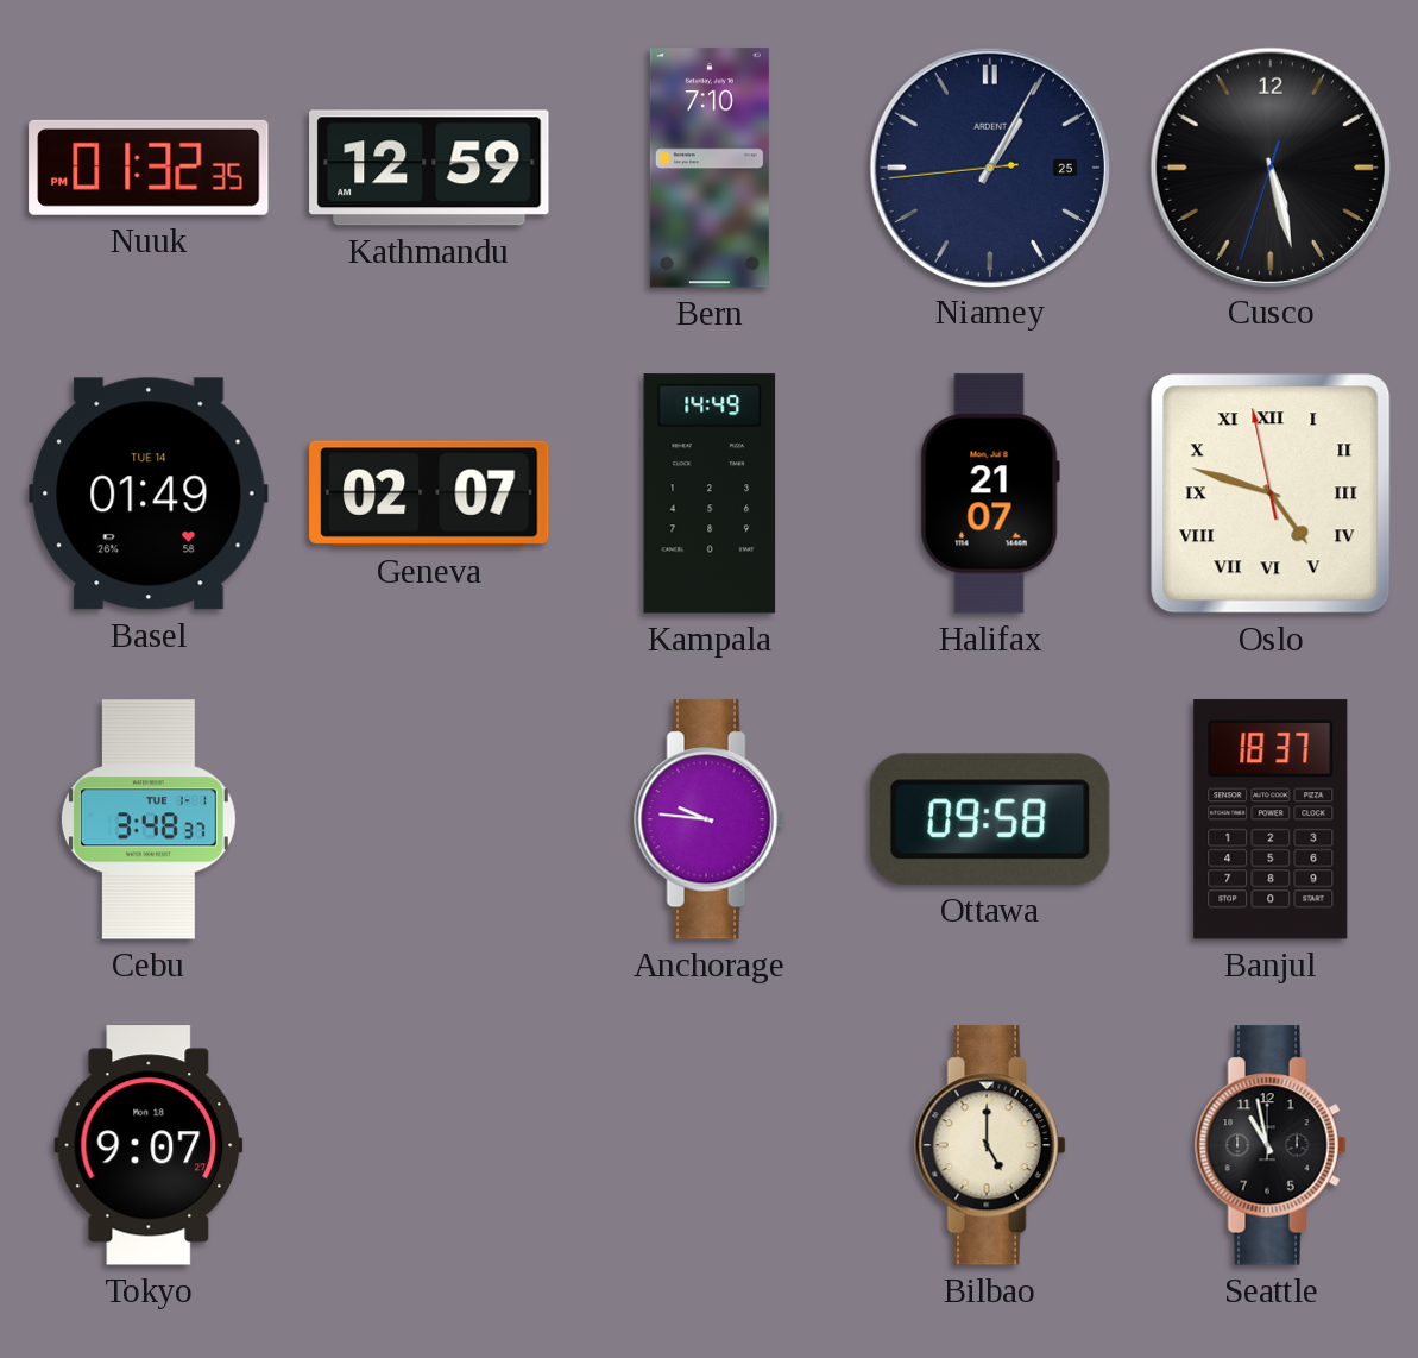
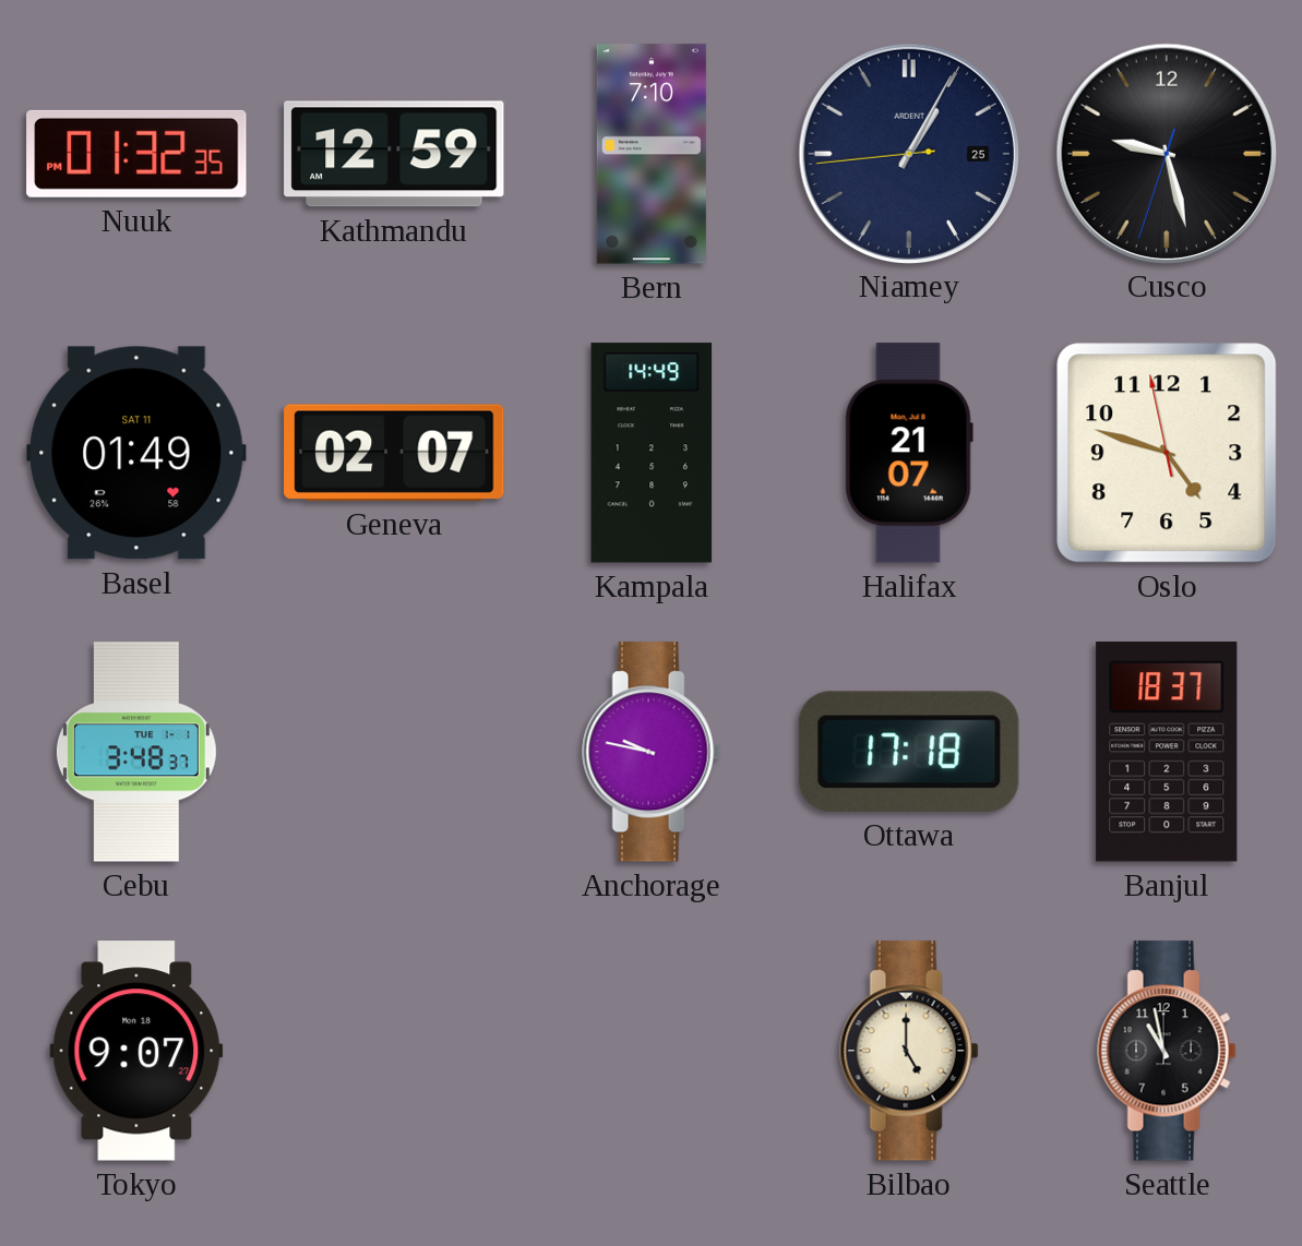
Cusco: 5:27 -> 9:27
Basel date: TUE 14 -> SAT 11
Oslo numerals: Roman -> Arabic
Anchorage: 9:46 -> 9:47
Ottawa: 09:58 -> 17:18
